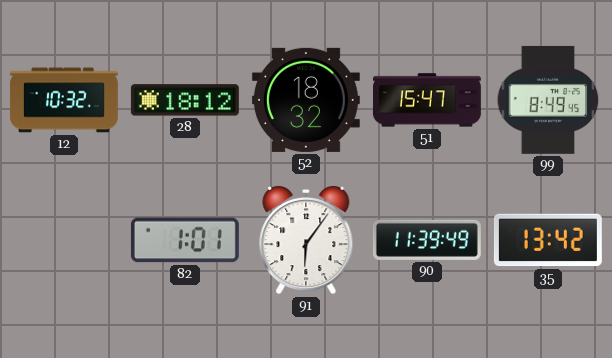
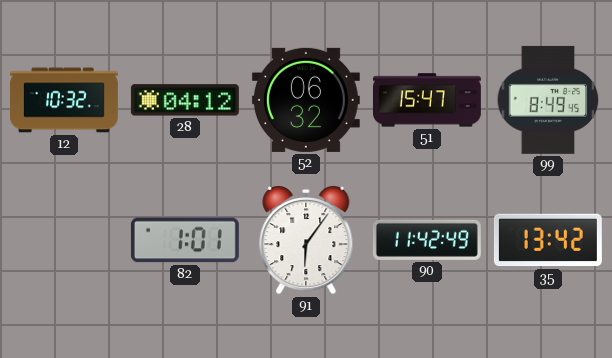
28: 18:12 -> 04:12
52: 18:32 -> 06:32
90: 11:39 -> 11:42
